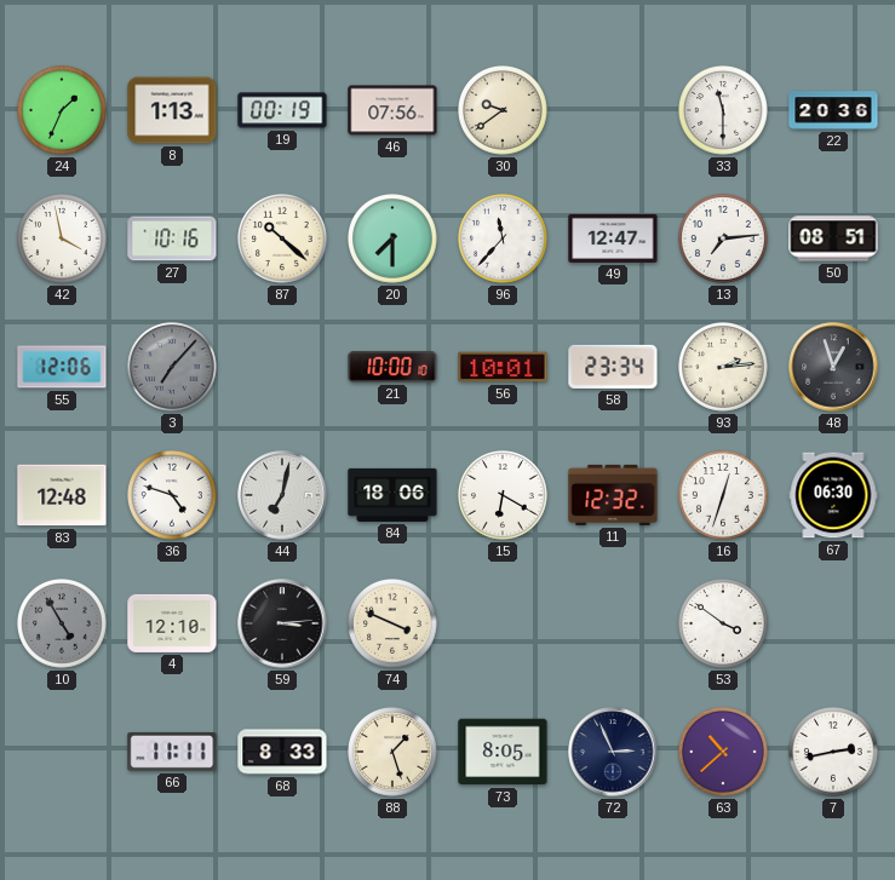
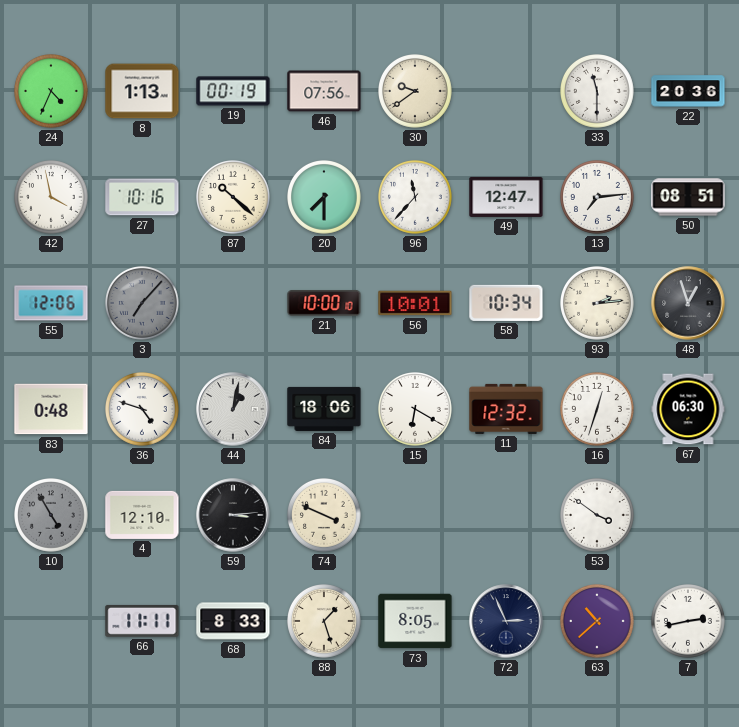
24: 1:34 -> 4:34
58: 23:34 -> 10:34
83: 12:48 -> 0:48
44: 7:02 -> 1:02
